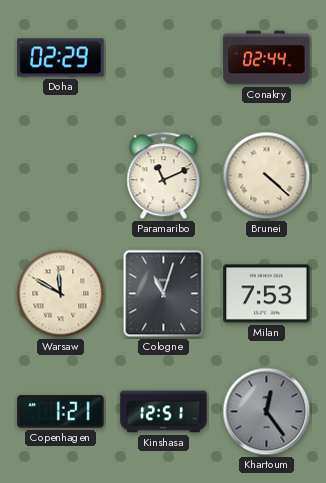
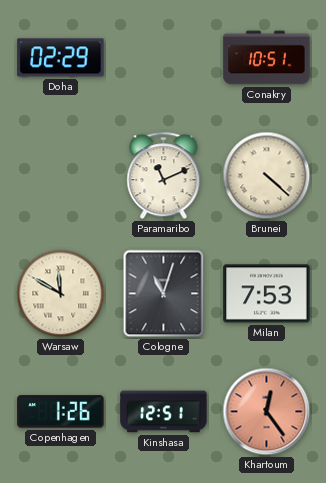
Conakry: 02:44 -> 10:51
Copenhagen: 1:21 -> 1:26
Khartoum dial: grey -> salmon
